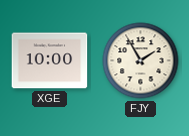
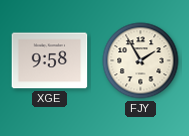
XGE: 10:00 -> 9:58
